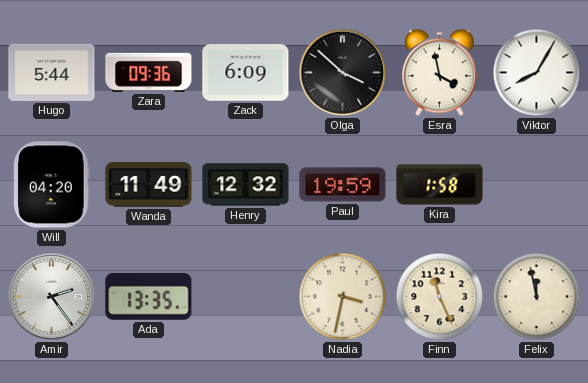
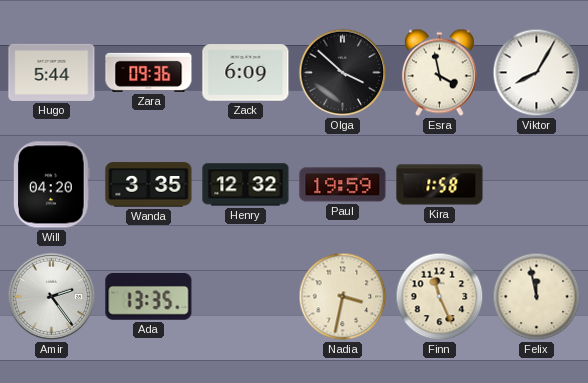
Wanda: 11:49 -> 3:35
